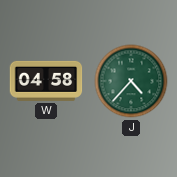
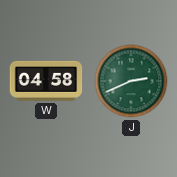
J: 4:37 -> 2:41
